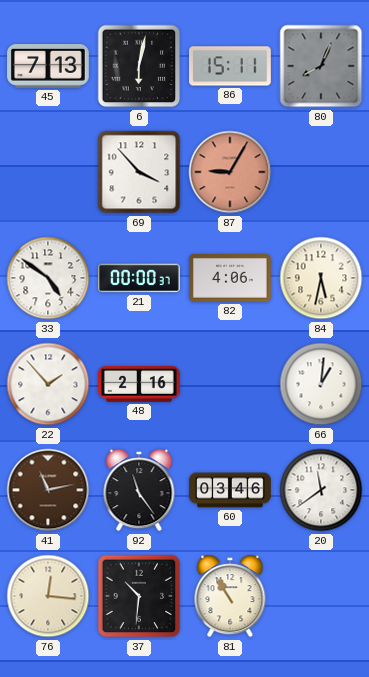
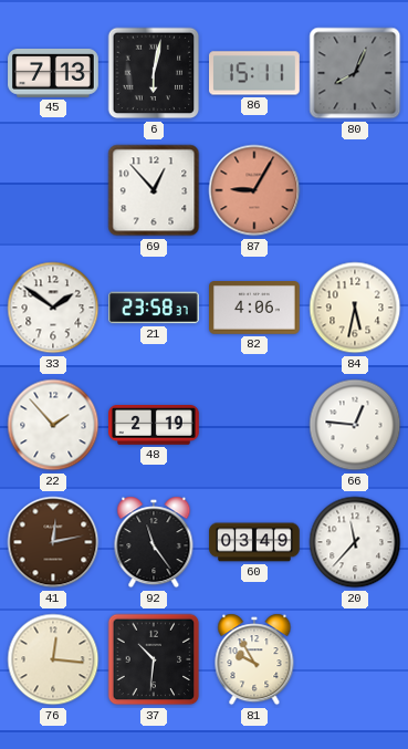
69: 3:53 -> 12:53
33: 4:51 -> 1:51
21: 00:00 -> 23:58
48: 2:16 -> 2:19
66: 1:01 -> 12:46
41: 11:13 -> 12:13
60: 03:46 -> 03:49
20: 11:39 -> 11:37
81: 10:55 -> 9:55
